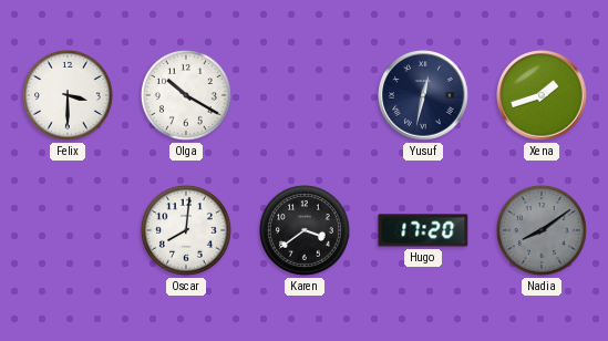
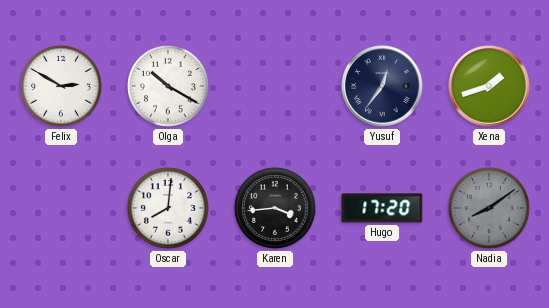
Felix: 3:30 -> 2:50
Yusuf: 12:32 -> 12:36
Karen: 3:39 -> 3:44
